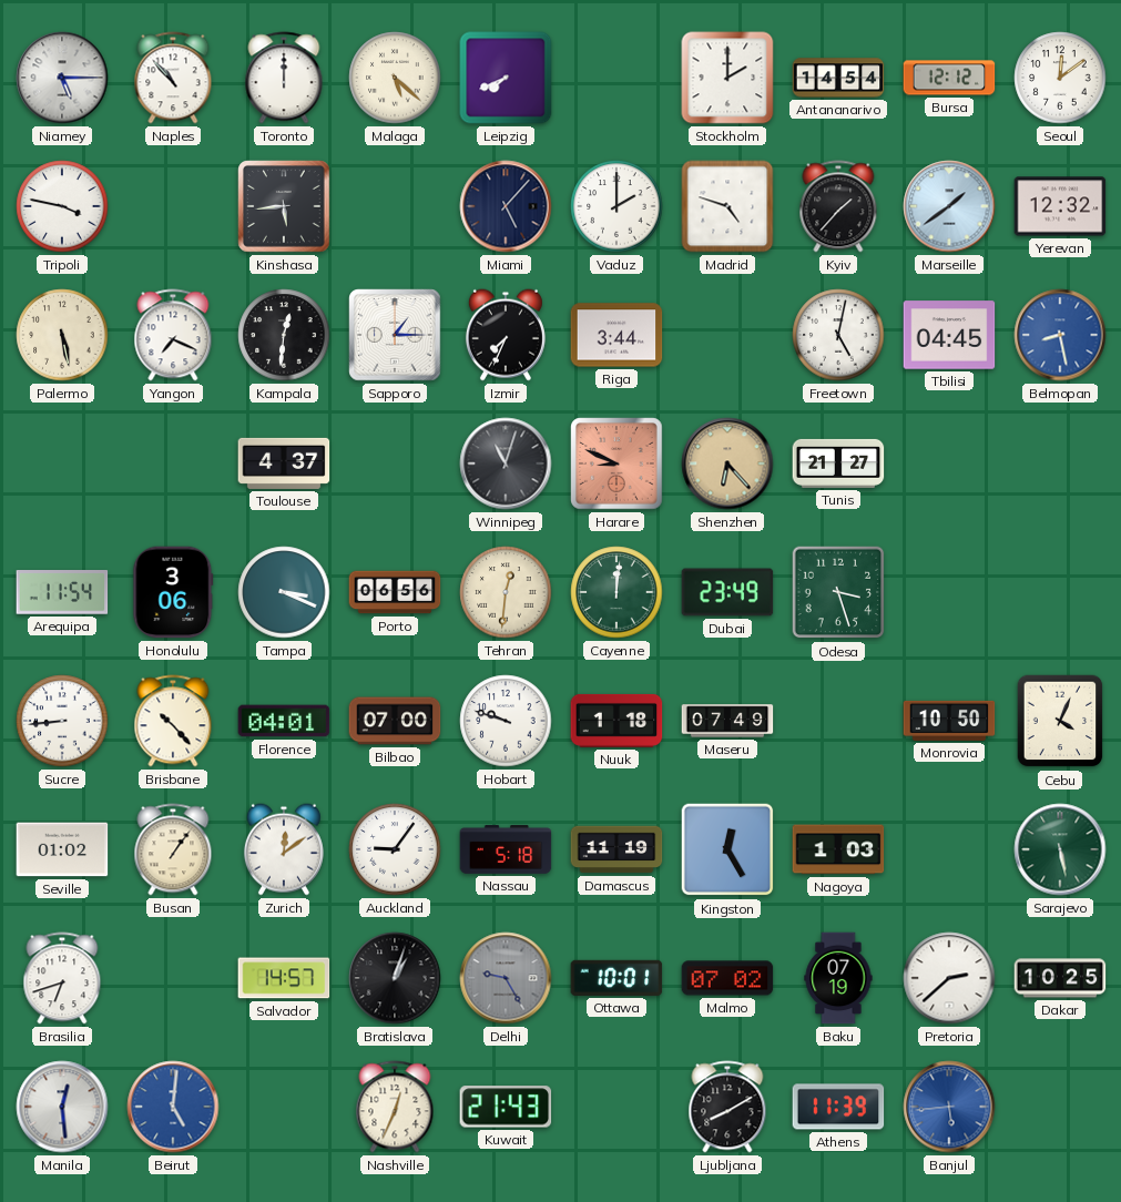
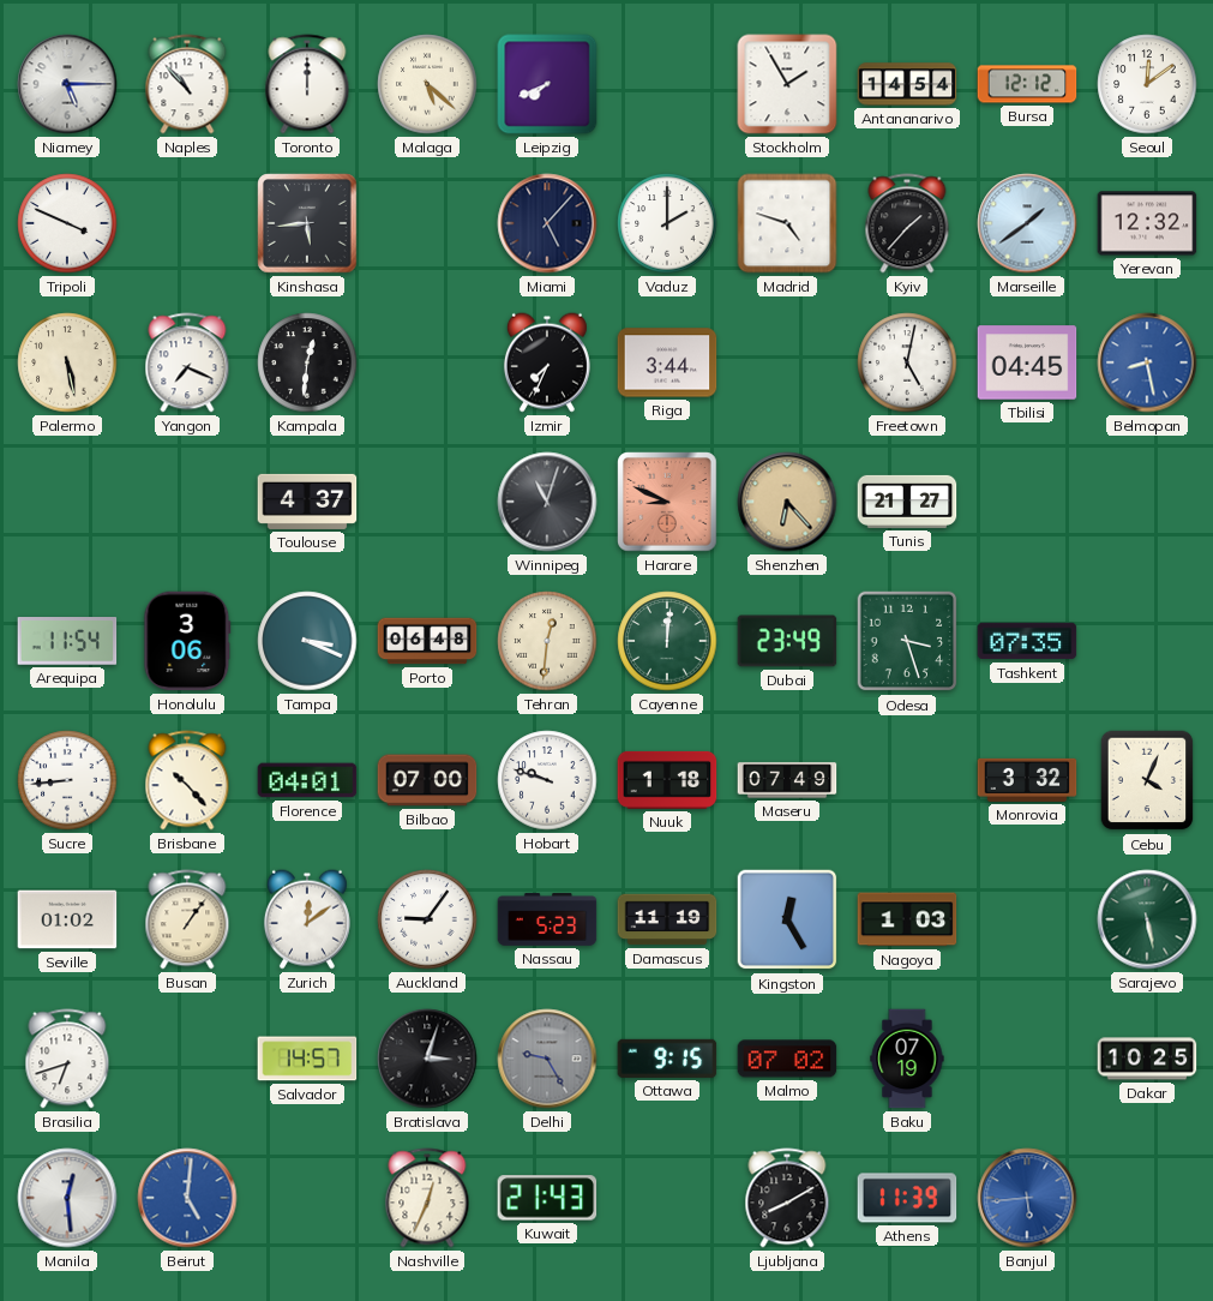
Stockholm: 2:00 -> 1:55
Tripoli: 3:47 -> 3:49
Sapporo: 1:15 -> none
Porto: 06:56 -> 06:48
Tashkent: none -> 07:35
Monrovia: 10:50 -> 3:32
Nassau: 5:18 -> 5:23
Bratislava: 1:03 -> 3:03
Ottawa: 10:01 -> 9:15
Pretoria: 2:38 -> none
